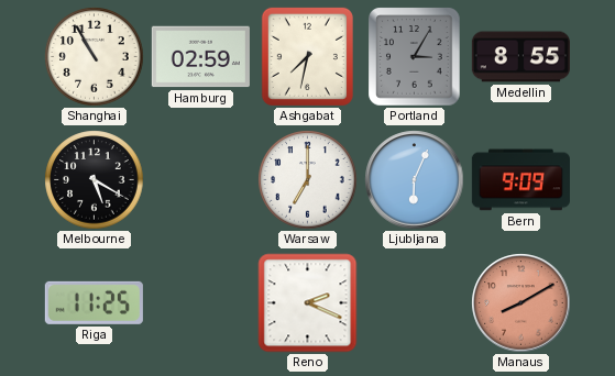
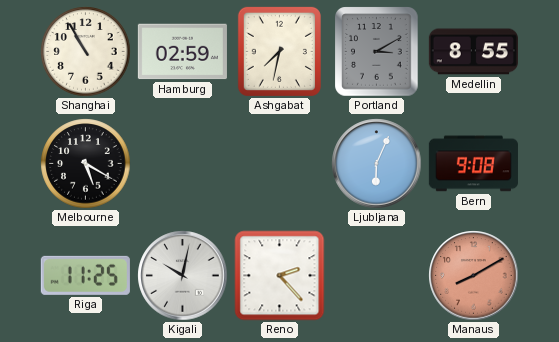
Portland: 3:05 -> 3:10
Warsaw: 7:00 -> none
Bern: 9:09 -> 9:08
Kigali: none -> 10:02
Reno: 2:19 -> 2:23
